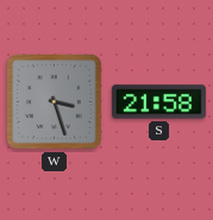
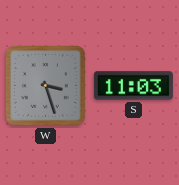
S: 21:58 -> 11:03
